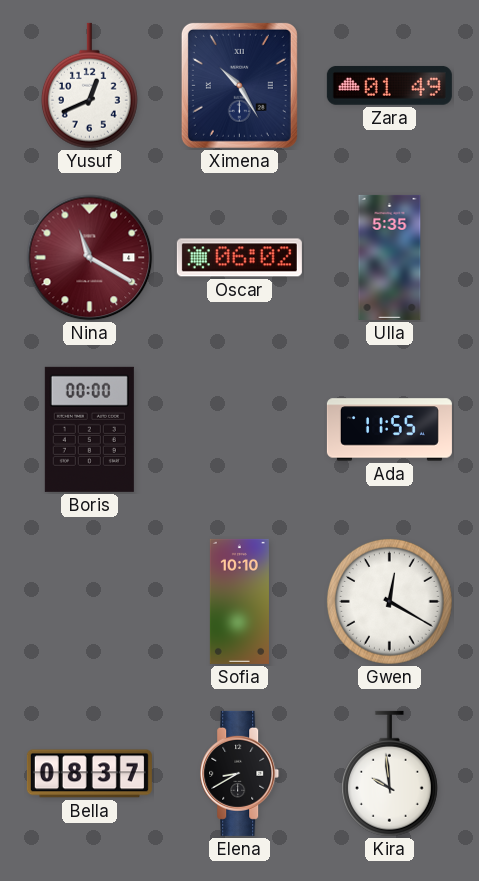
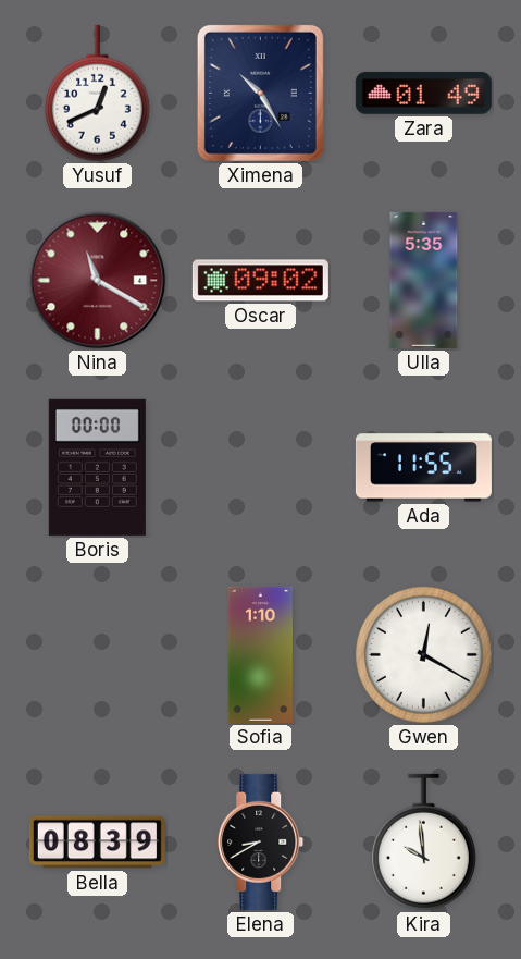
Oscar: 06:02 -> 09:02
Sofia: 10:10 -> 1:10
Bella: 08:37 -> 08:39
